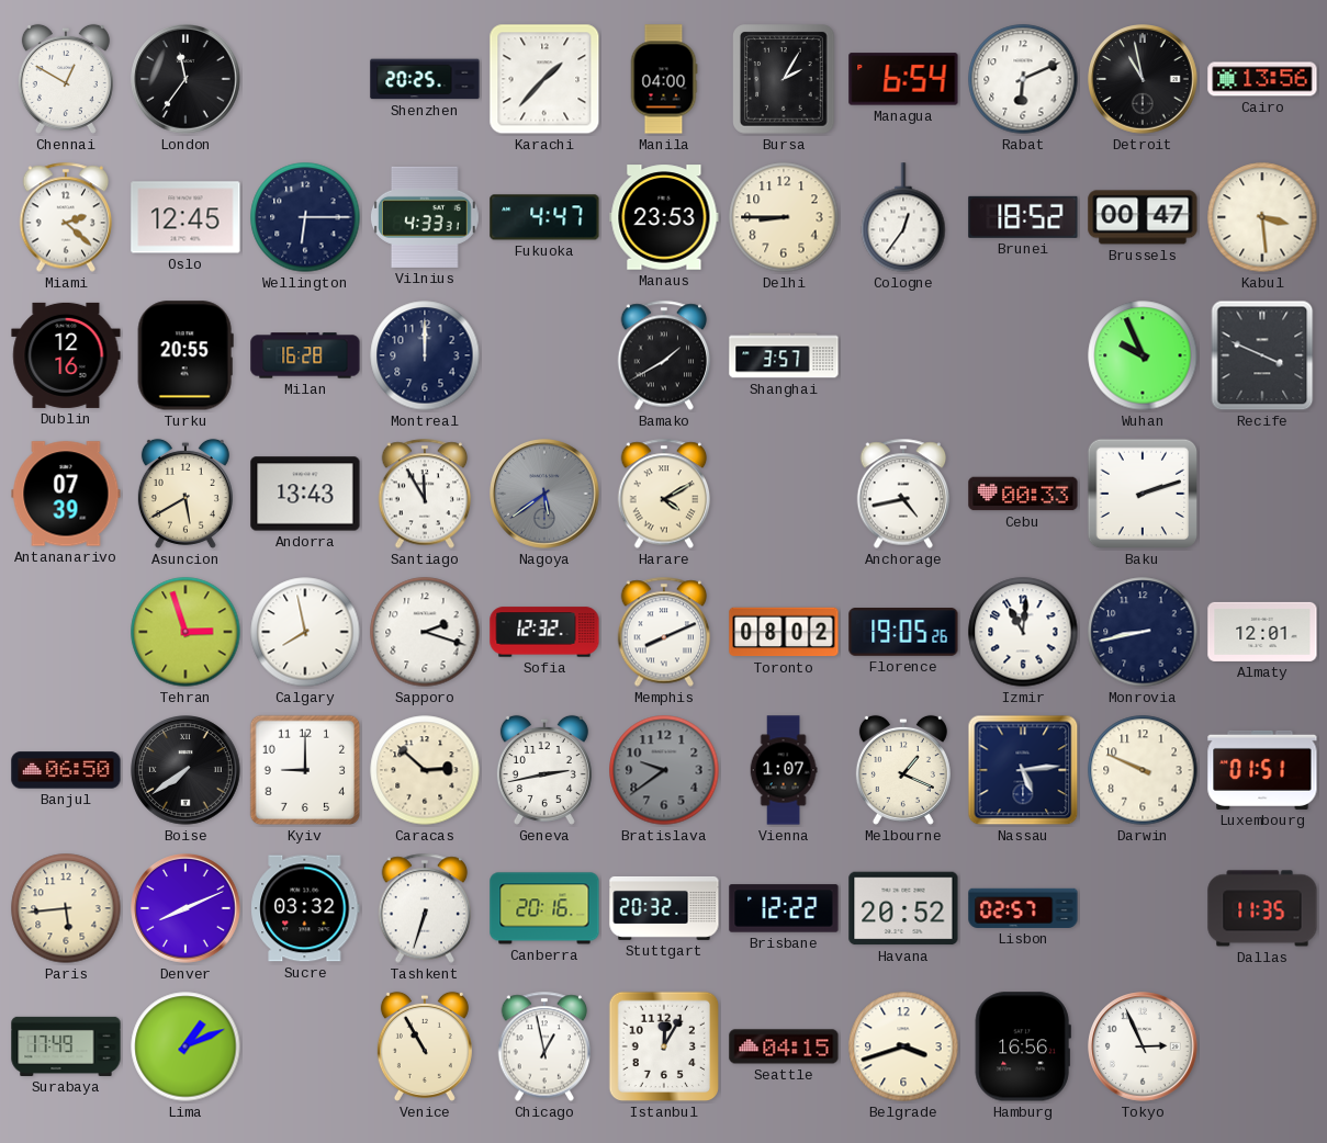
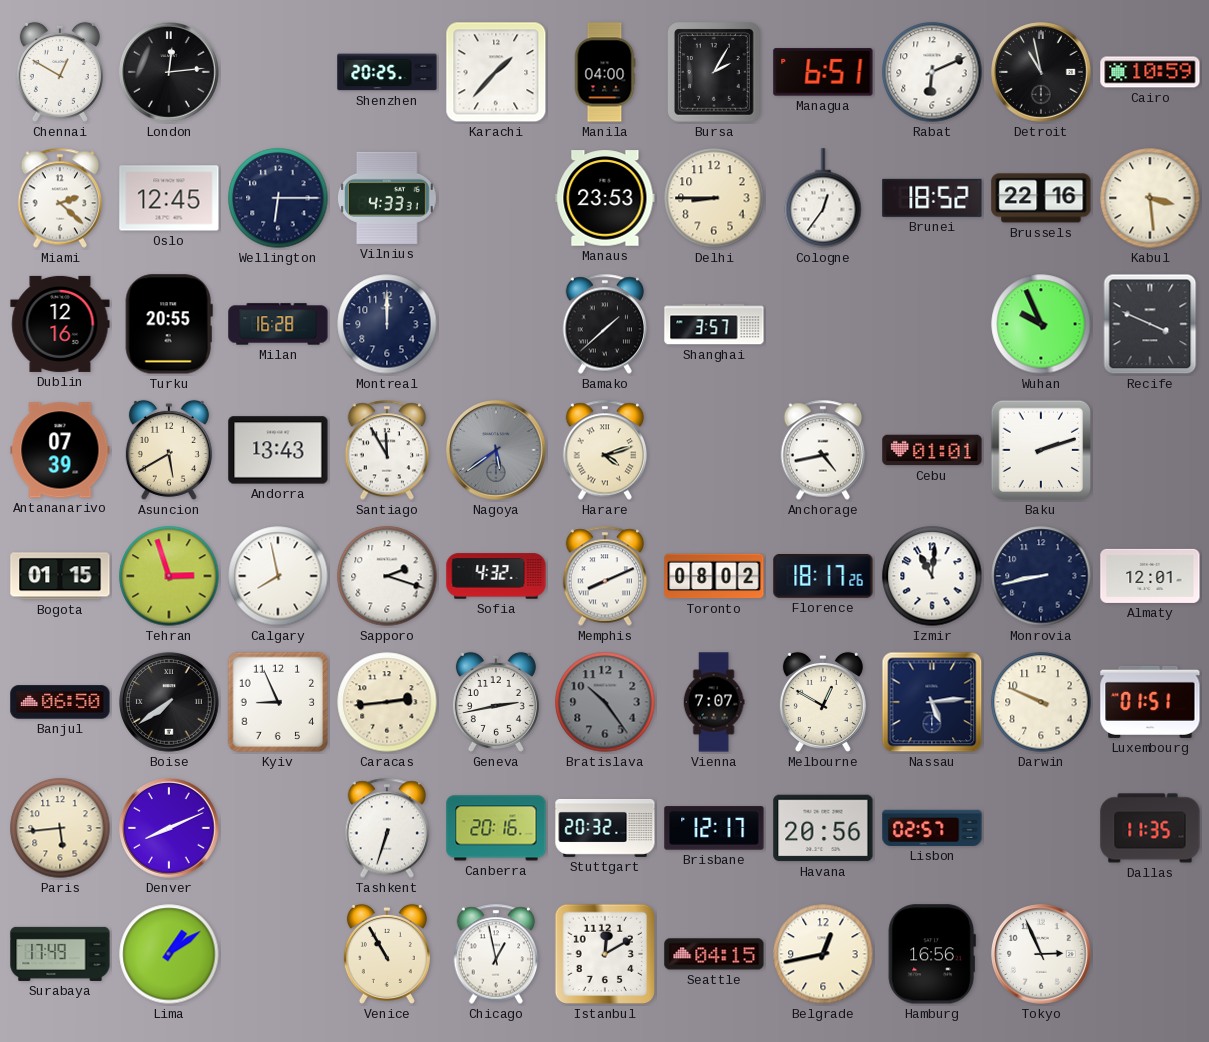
London: 11:36 -> 12:14
Managua: 6:54 -> 6:51
Cairo: 13:56 -> 10:59
Fukuoka: 4:47 -> none
Brussels: 00:47 -> 22:16
Bamako: 1:40 -> 1:38
Harare: 4:10 -> 4:12
Cebu: 00:33 -> 01:01
Bogota: none -> 01:15
Sofia: 12:32 -> 4:32
Florence: 19:05 -> 18:17
Kyiv: 9:00 -> 8:56
Caracas: 2:52 -> 2:44
Bratislava: 9:39 -> 10:24
Vienna: 1:07 -> 7:07
Melbourne: 1:19 -> 12:50
Sucre: 03:32 -> none
Brisbane: 12:22 -> 12:17
Havana: 20:52 -> 20:56
Lima: 1:11 -> 1:09
Istanbul: 12:05 -> 12:10
Belgrade: 3:42 -> 12:43
